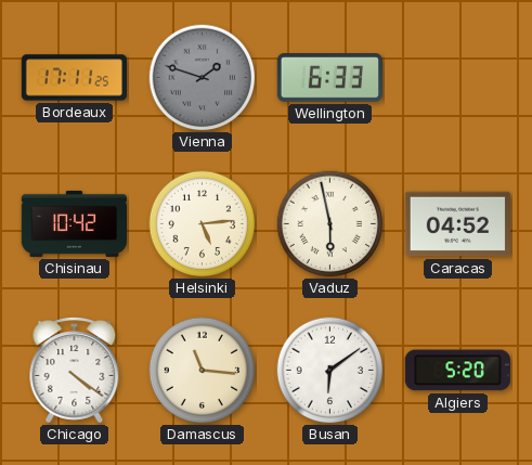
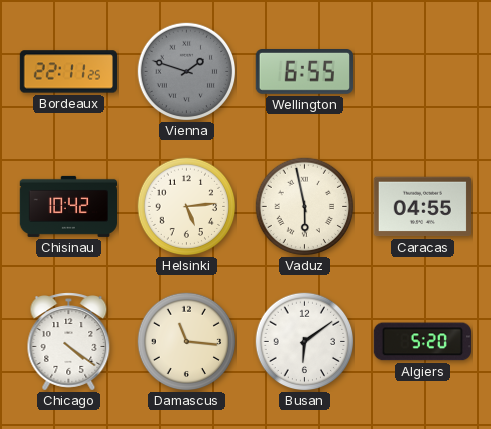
Bordeaux: 17:11 -> 22:11
Wellington: 6:33 -> 6:55
Caracas: 04:52 -> 04:55
